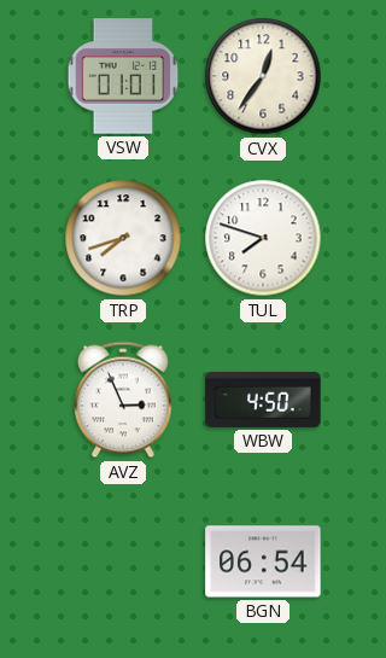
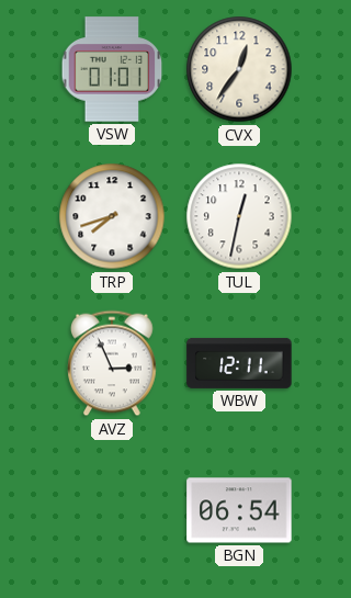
TUL: 7:48 -> 12:32
WBW: 4:50 -> 12:11
